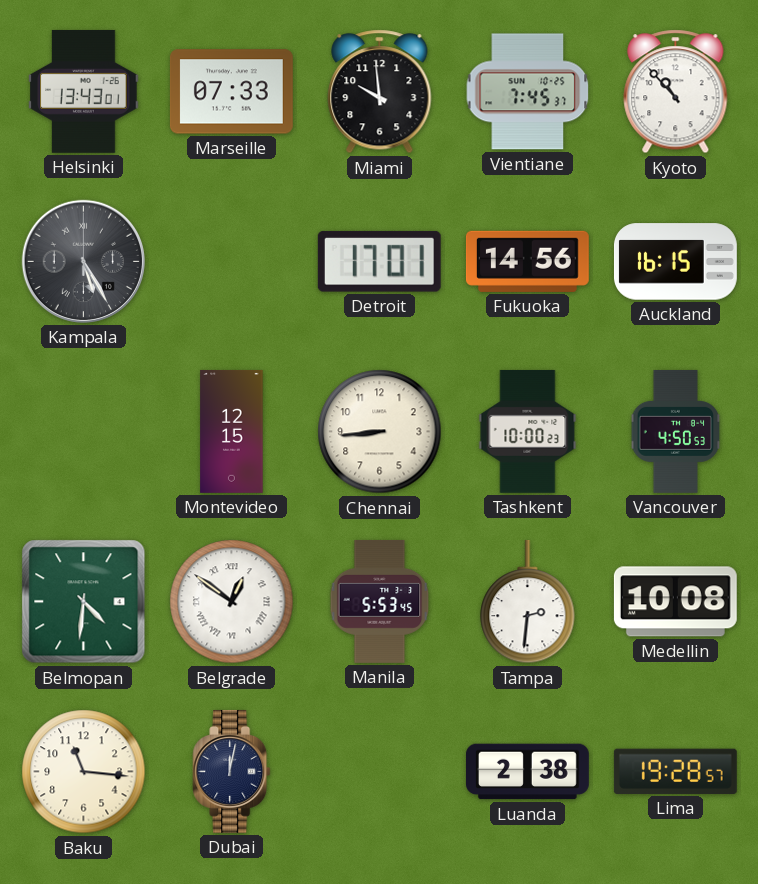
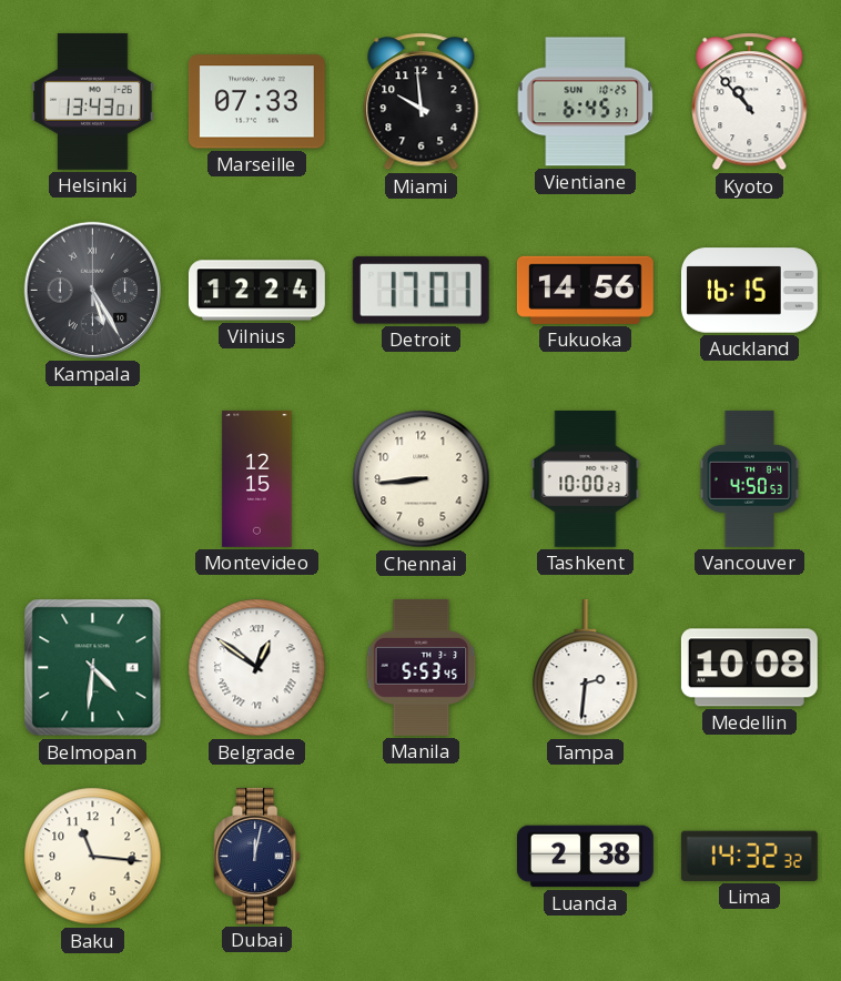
Vientiane: 7:45 -> 6:45
Vilnius: none -> 12:24
Lima: 19:28 -> 14:32
